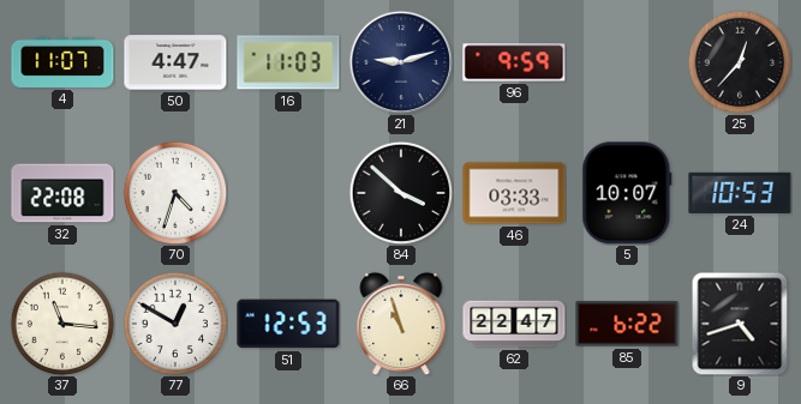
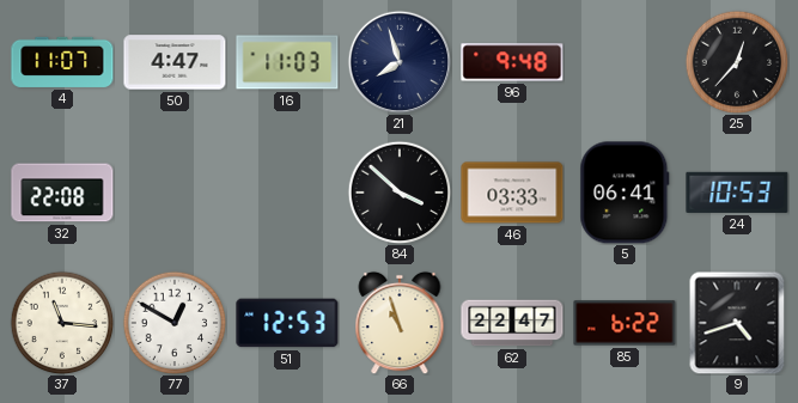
21: 9:12 -> 7:57
96: 9:59 -> 9:48
70: 4:33 -> none
5: 10:07 -> 06:41
